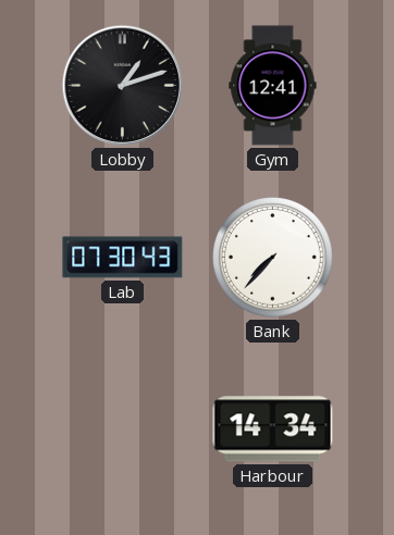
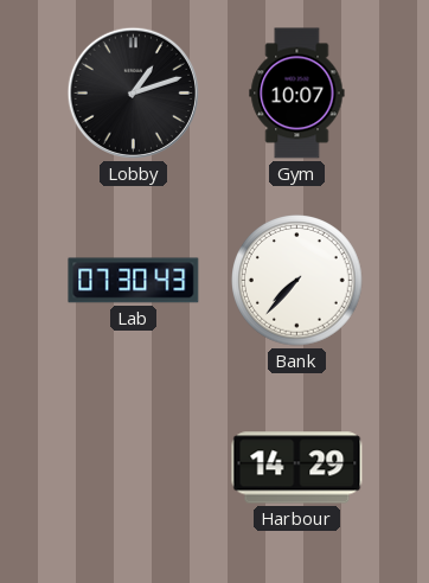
Gym: 12:41 -> 10:07
Harbour: 14:34 -> 14:29
